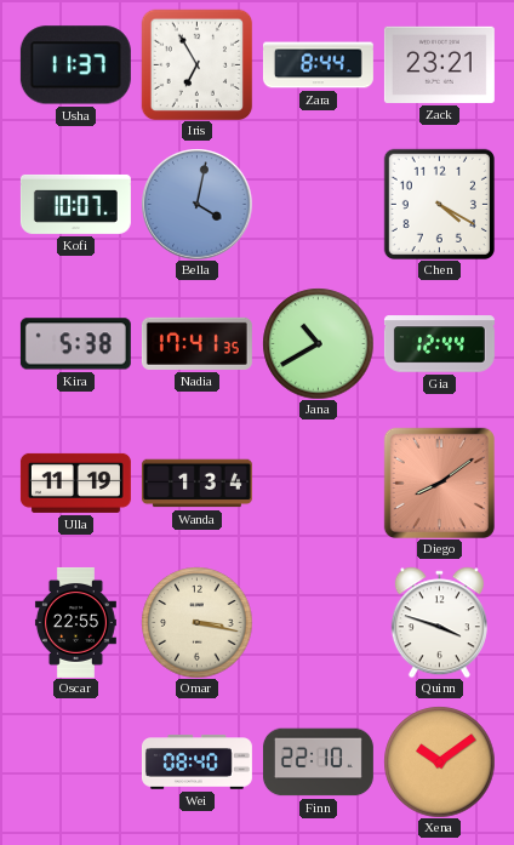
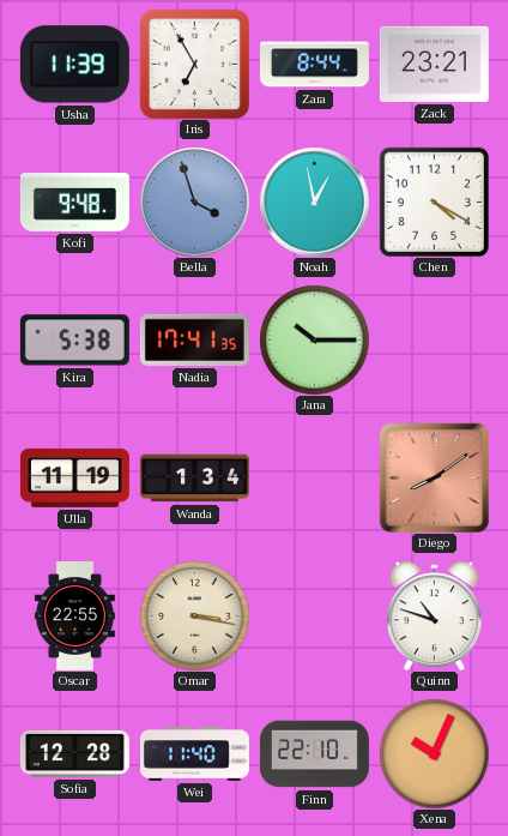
Usha: 11:37 -> 11:39
Kofi: 10:07 -> 9:48
Bella: 4:02 -> 3:57
Noah: none -> 12:58
Jana: 10:40 -> 10:15
Gia: 12:44 -> none
Quinn: 3:48 -> 10:48
Sofia: none -> 12:28
Wei: 08:40 -> 11:40
Xena: 10:09 -> 10:04
